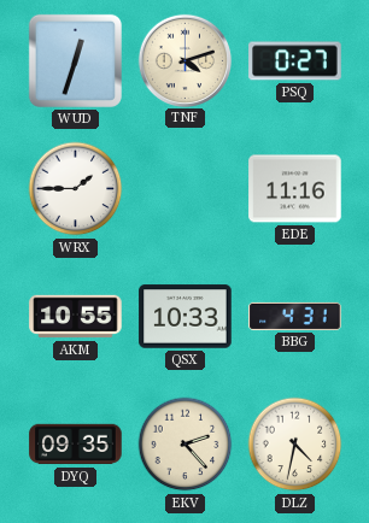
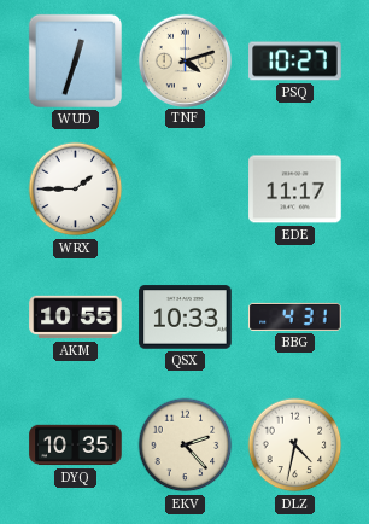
PSQ: 0:27 -> 10:27
EDE: 11:16 -> 11:17
DYQ: 09:35 -> 10:35
